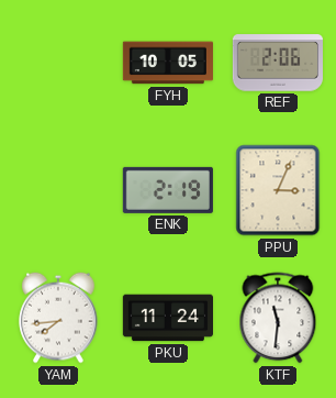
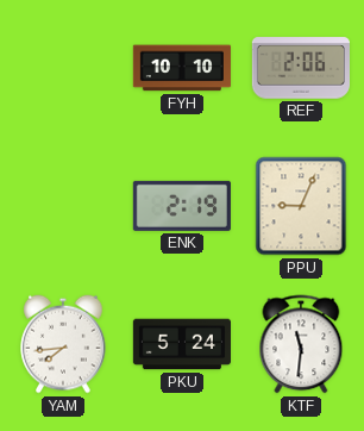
FYH: 10:05 -> 10:10
PPU: 3:04 -> 9:04
PKU: 11:24 -> 5:24
